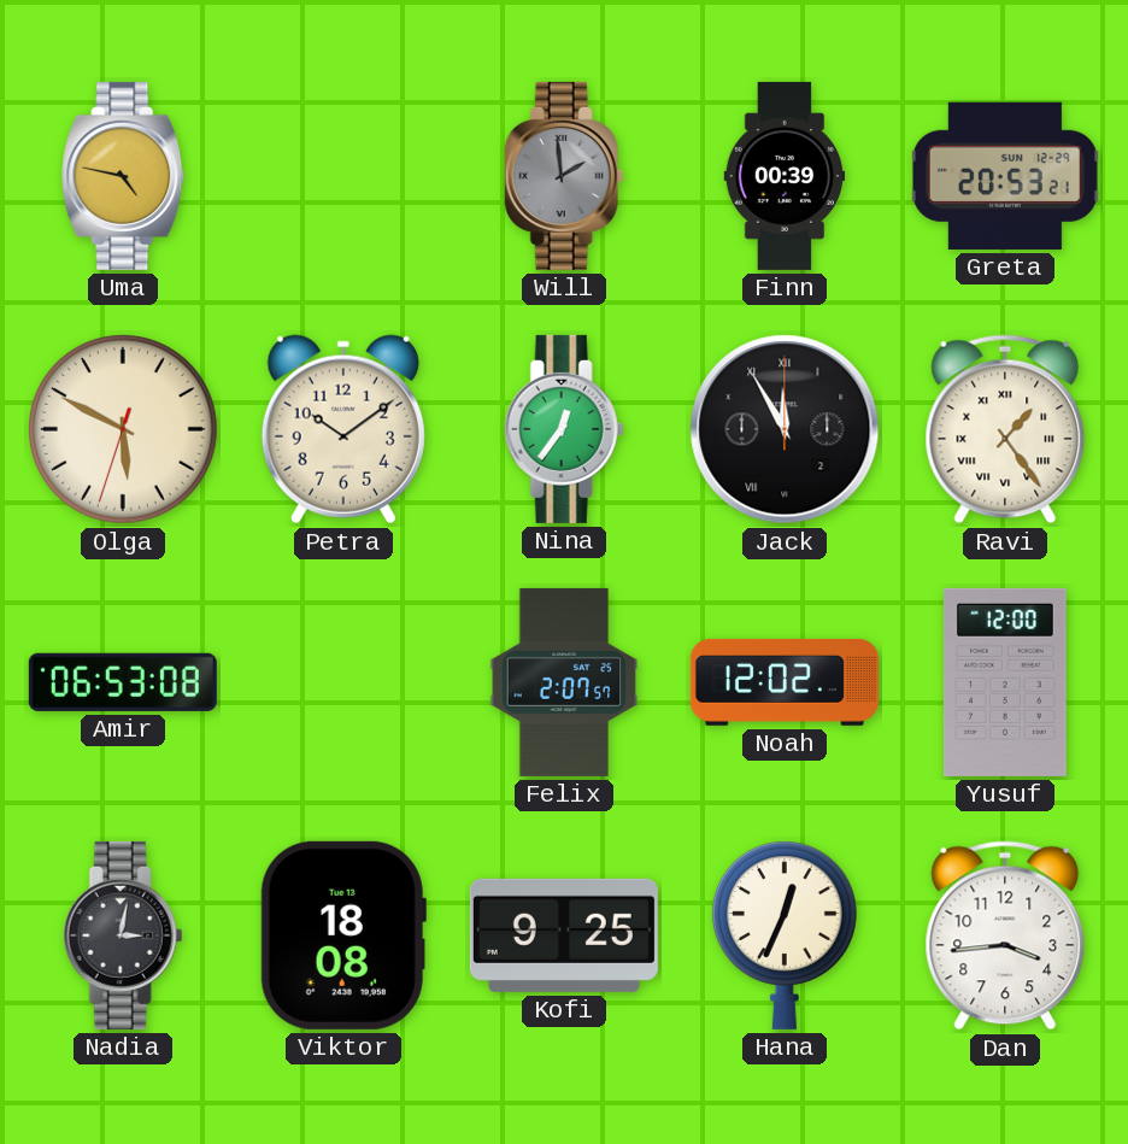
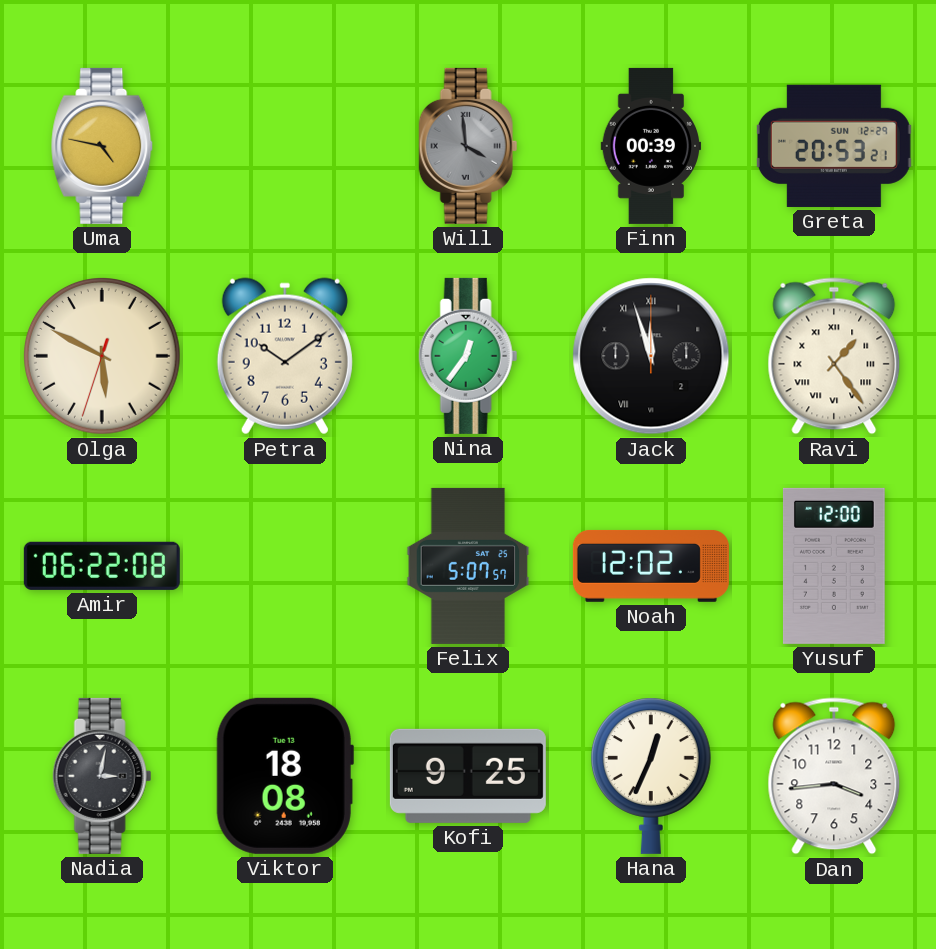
Will: 1:59 -> 3:59
Jack: 11:55 -> 11:57
Amir: 06:53 -> 06:22
Felix: 2:07 -> 5:07
